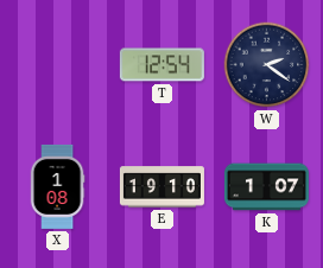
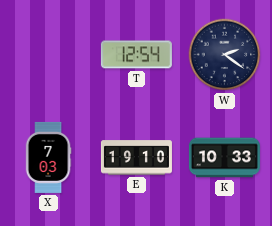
X: 1:08 -> 7:03
K: 1:07 -> 10:33
